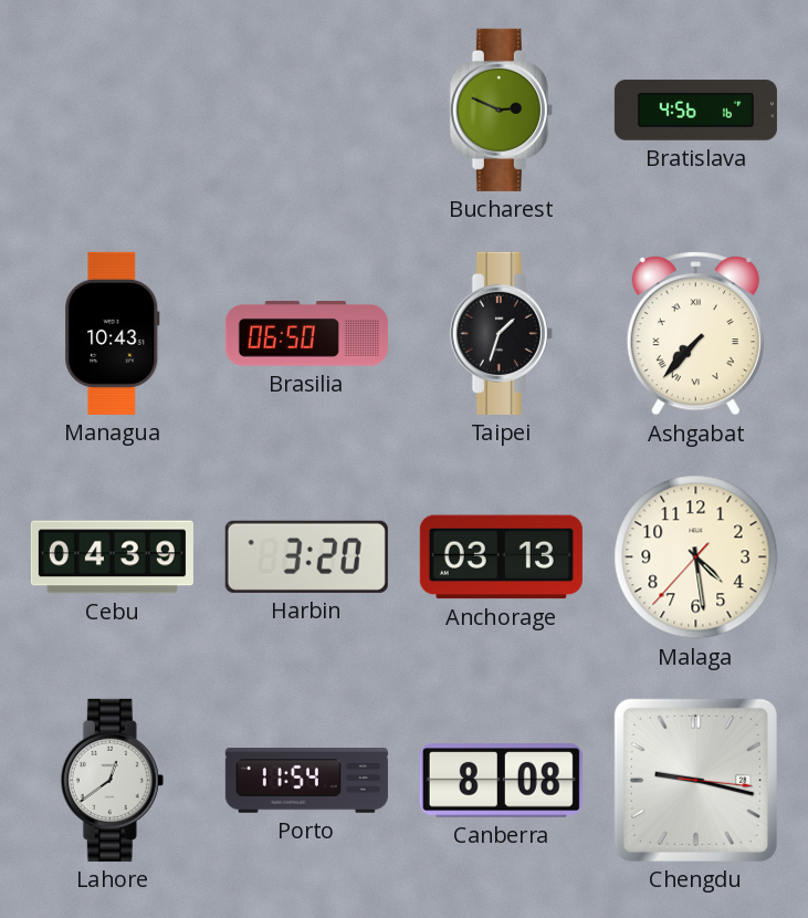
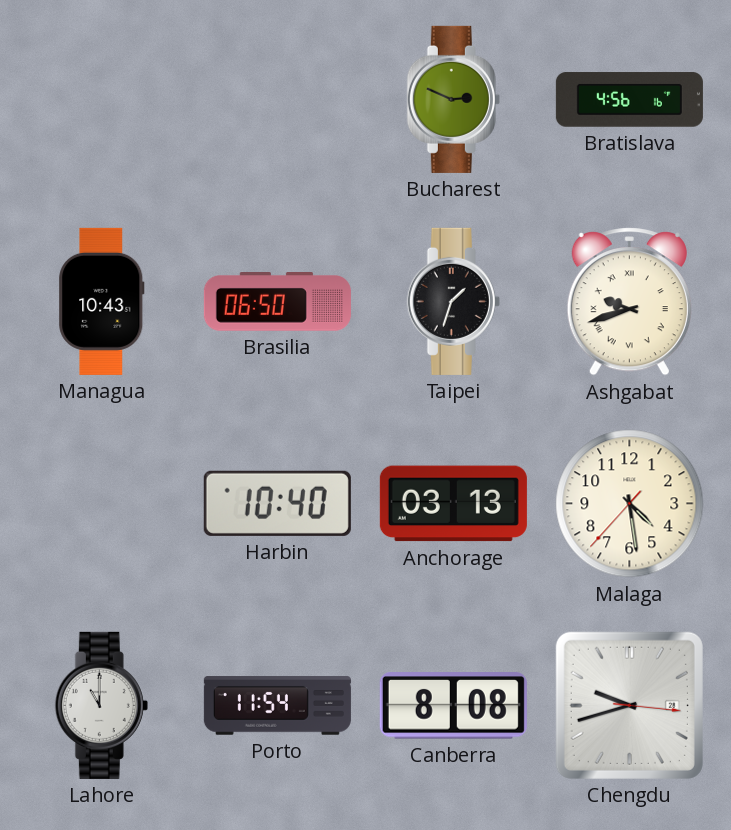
Ashgabat: 7:37 -> 9:42
Cebu: 04:39 -> none
Harbin: 3:20 -> 10:40
Lahore: 12:39 -> 11:00
Chengdu: 9:17 -> 9:42
